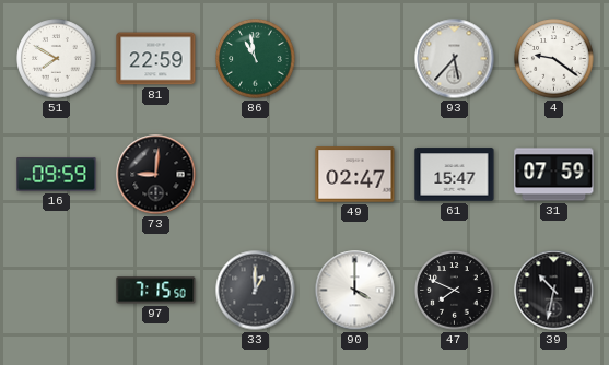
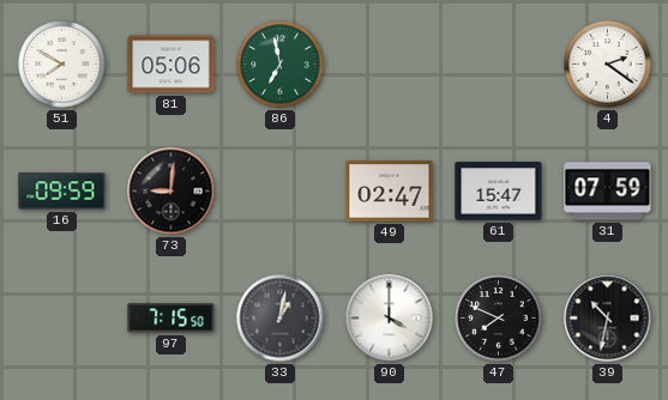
81: 22:59 -> 05:06
86: 10:58 -> 6:58
93: 5:37 -> none
4: 9:21 -> 2:21
33: 1:00 -> 1:02
